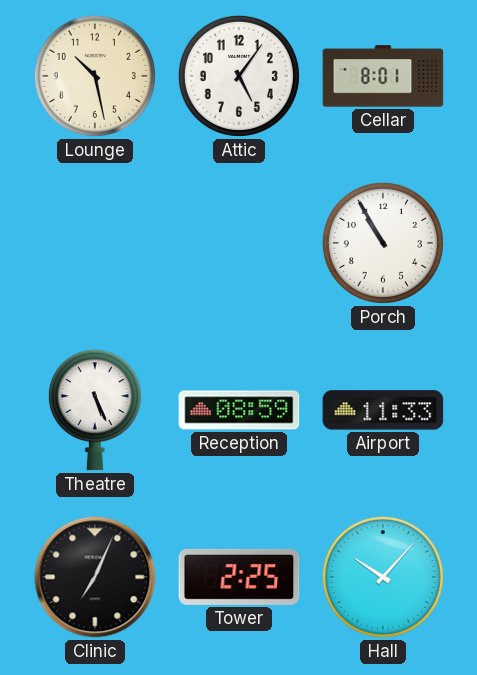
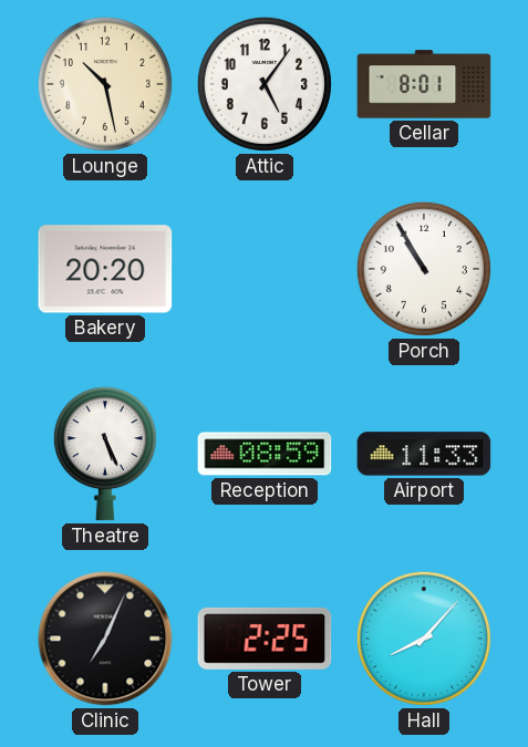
Bakery: none -> 20:20
Hall: 10:07 -> 8:07
